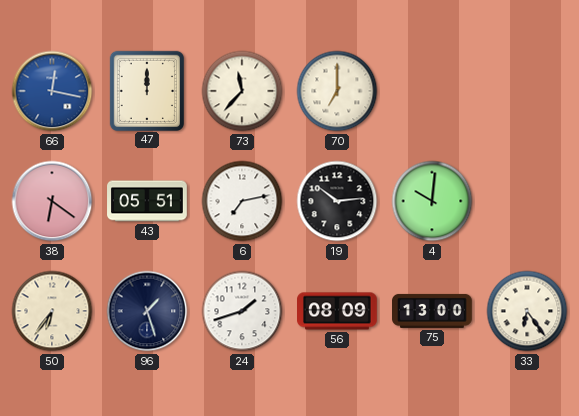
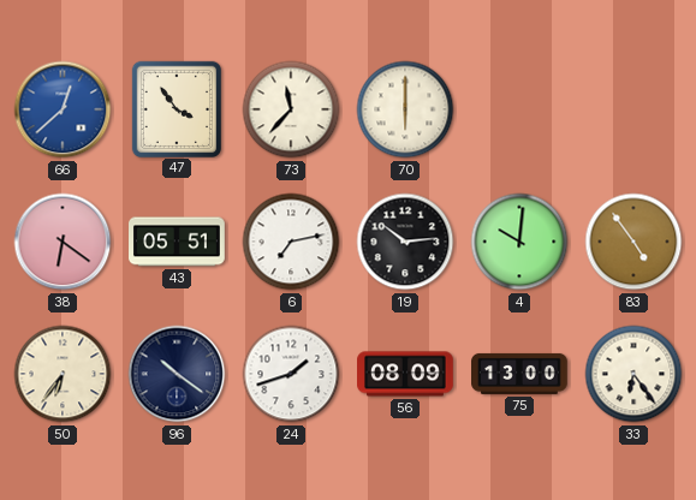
66: 12:17 -> 12:38
47: 12:00 -> 3:54
70: 7:00 -> 6:00
83: none -> 4:54
96: 1:27 -> 10:21
